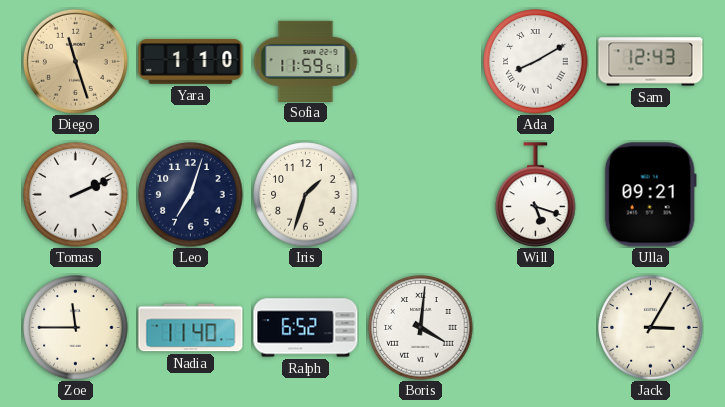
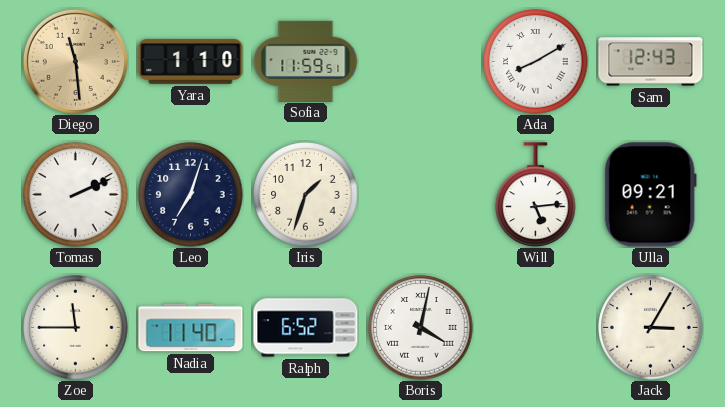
Diego: 11:27 -> 11:29
Will: 5:18 -> 5:14
Boris: 4:01 -> 4:02
